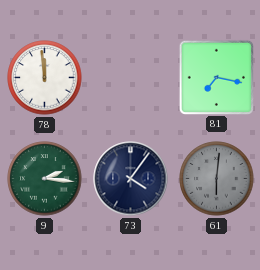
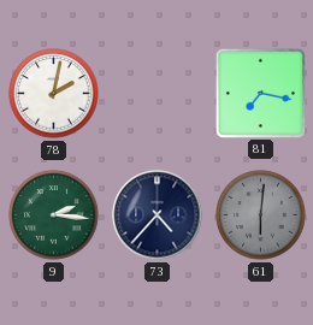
78: 11:59 -> 2:02
73: 4:06 -> 4:37
